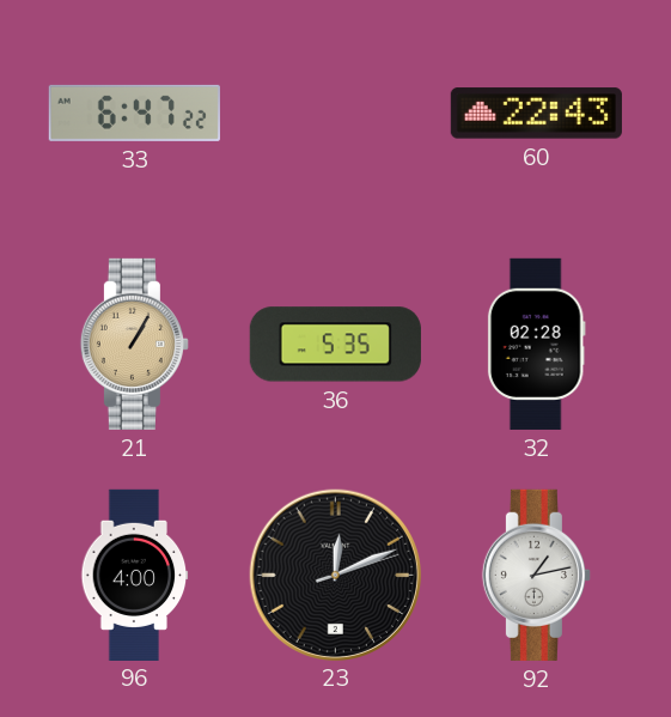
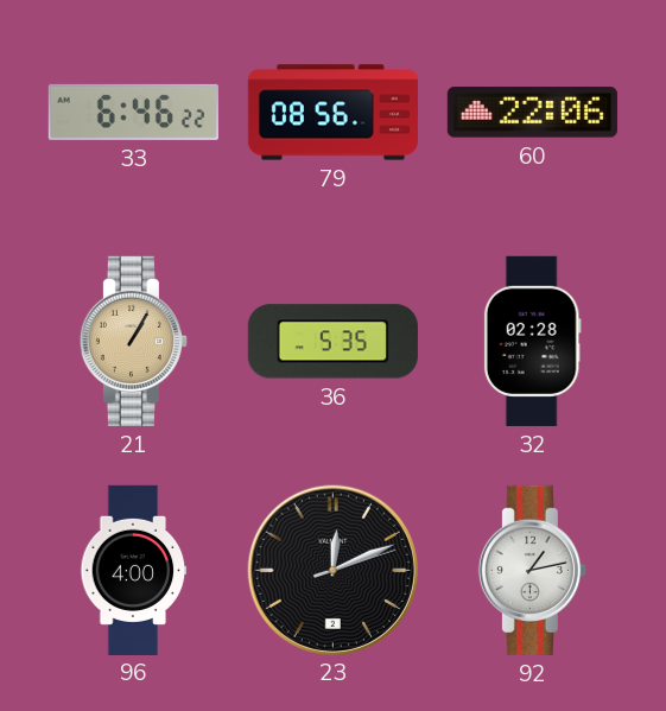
33: 6:47 -> 6:46
79: none -> 08:56
60: 22:43 -> 22:06
